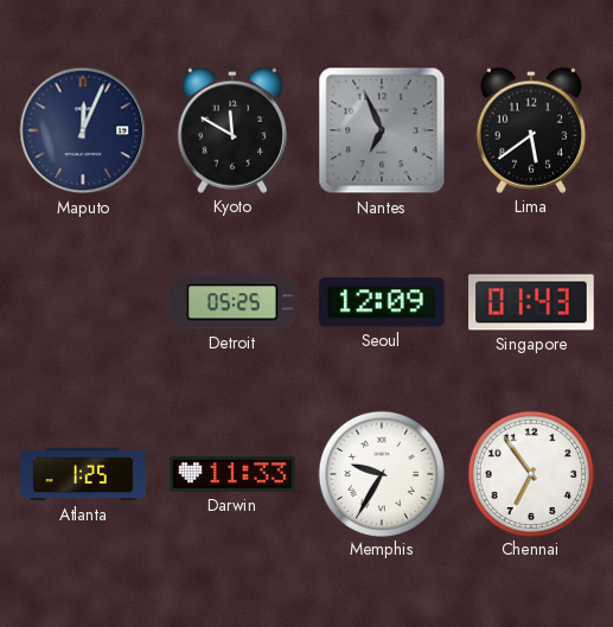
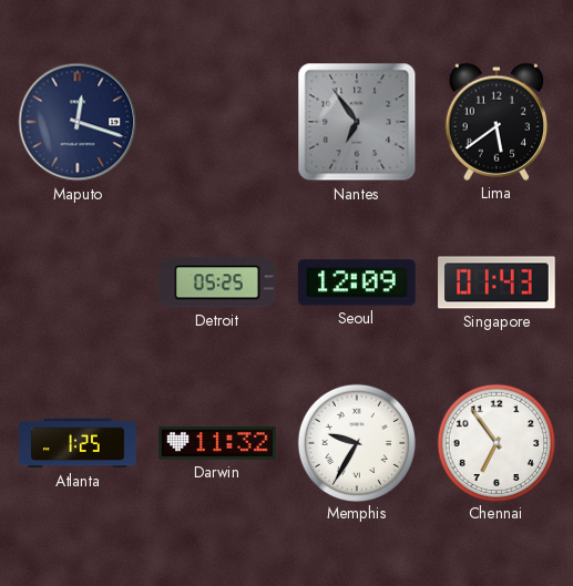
Maputo: 12:04 -> 12:18
Kyoto: 11:50 -> none
Nantes: 6:56 -> 6:54
Darwin: 11:33 -> 11:32
